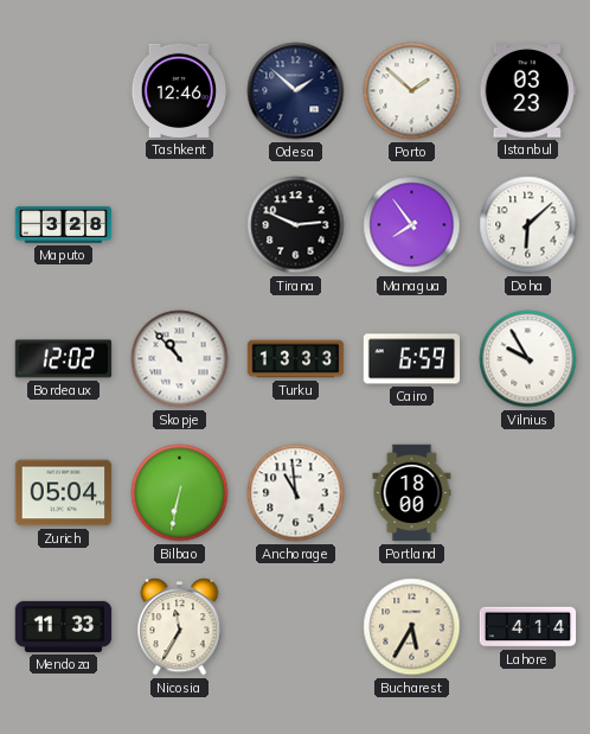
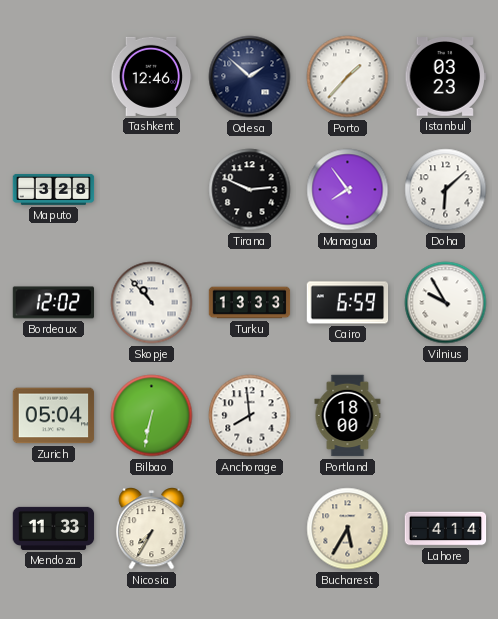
Porto: 1:52 -> 1:37
Anchorage: 10:59 -> 7:59
Nicosia: 11:35 -> 7:35
